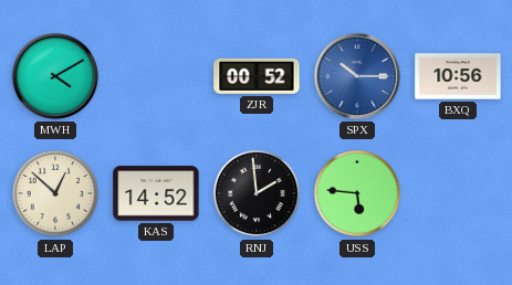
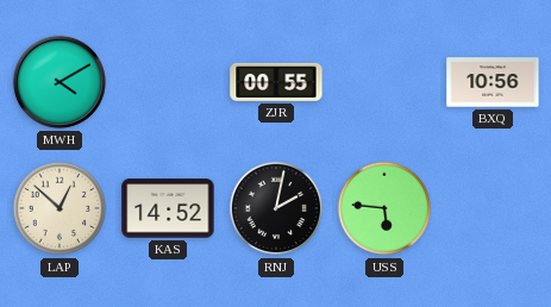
ZJR: 00:52 -> 00:55
SPX: 10:15 -> none
RNJ: 1:59 -> 2:02
